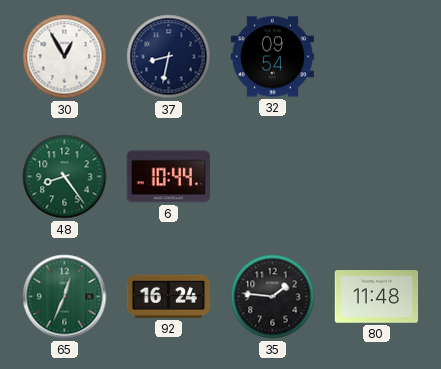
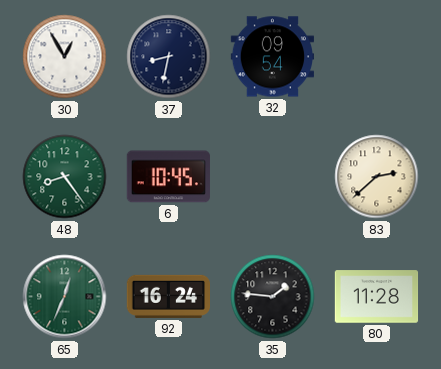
6: 10:44 -> 10:45
83: none -> 2:38
80: 11:48 -> 11:28
